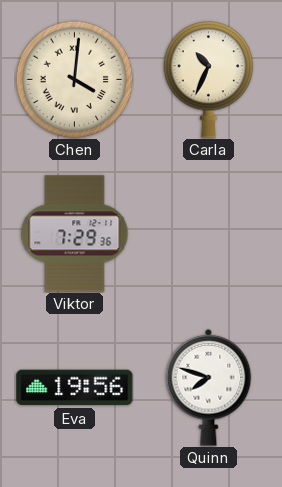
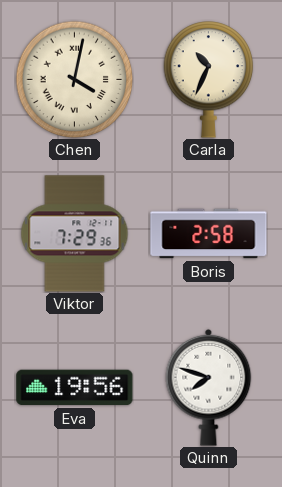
Chen: 4:01 -> 4:02
Boris: none -> 2:58
